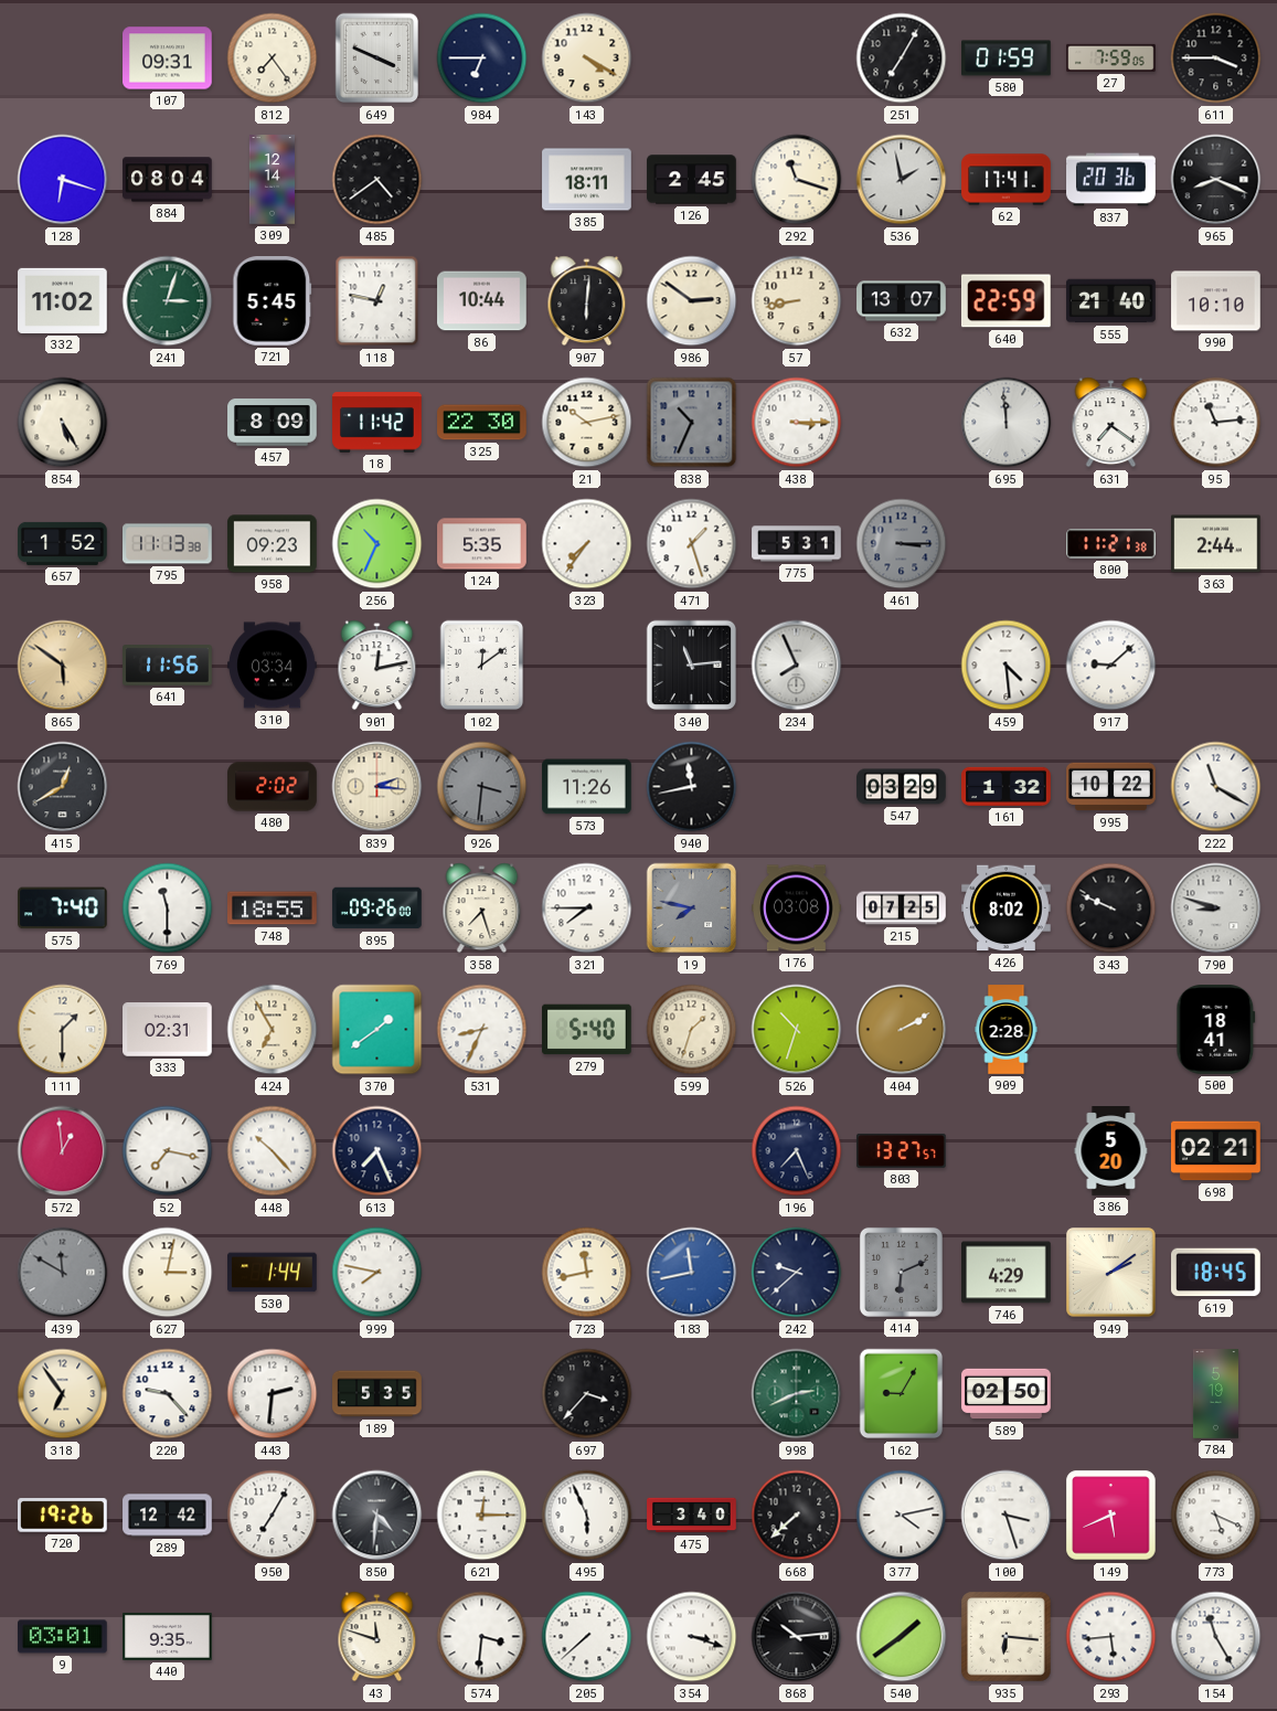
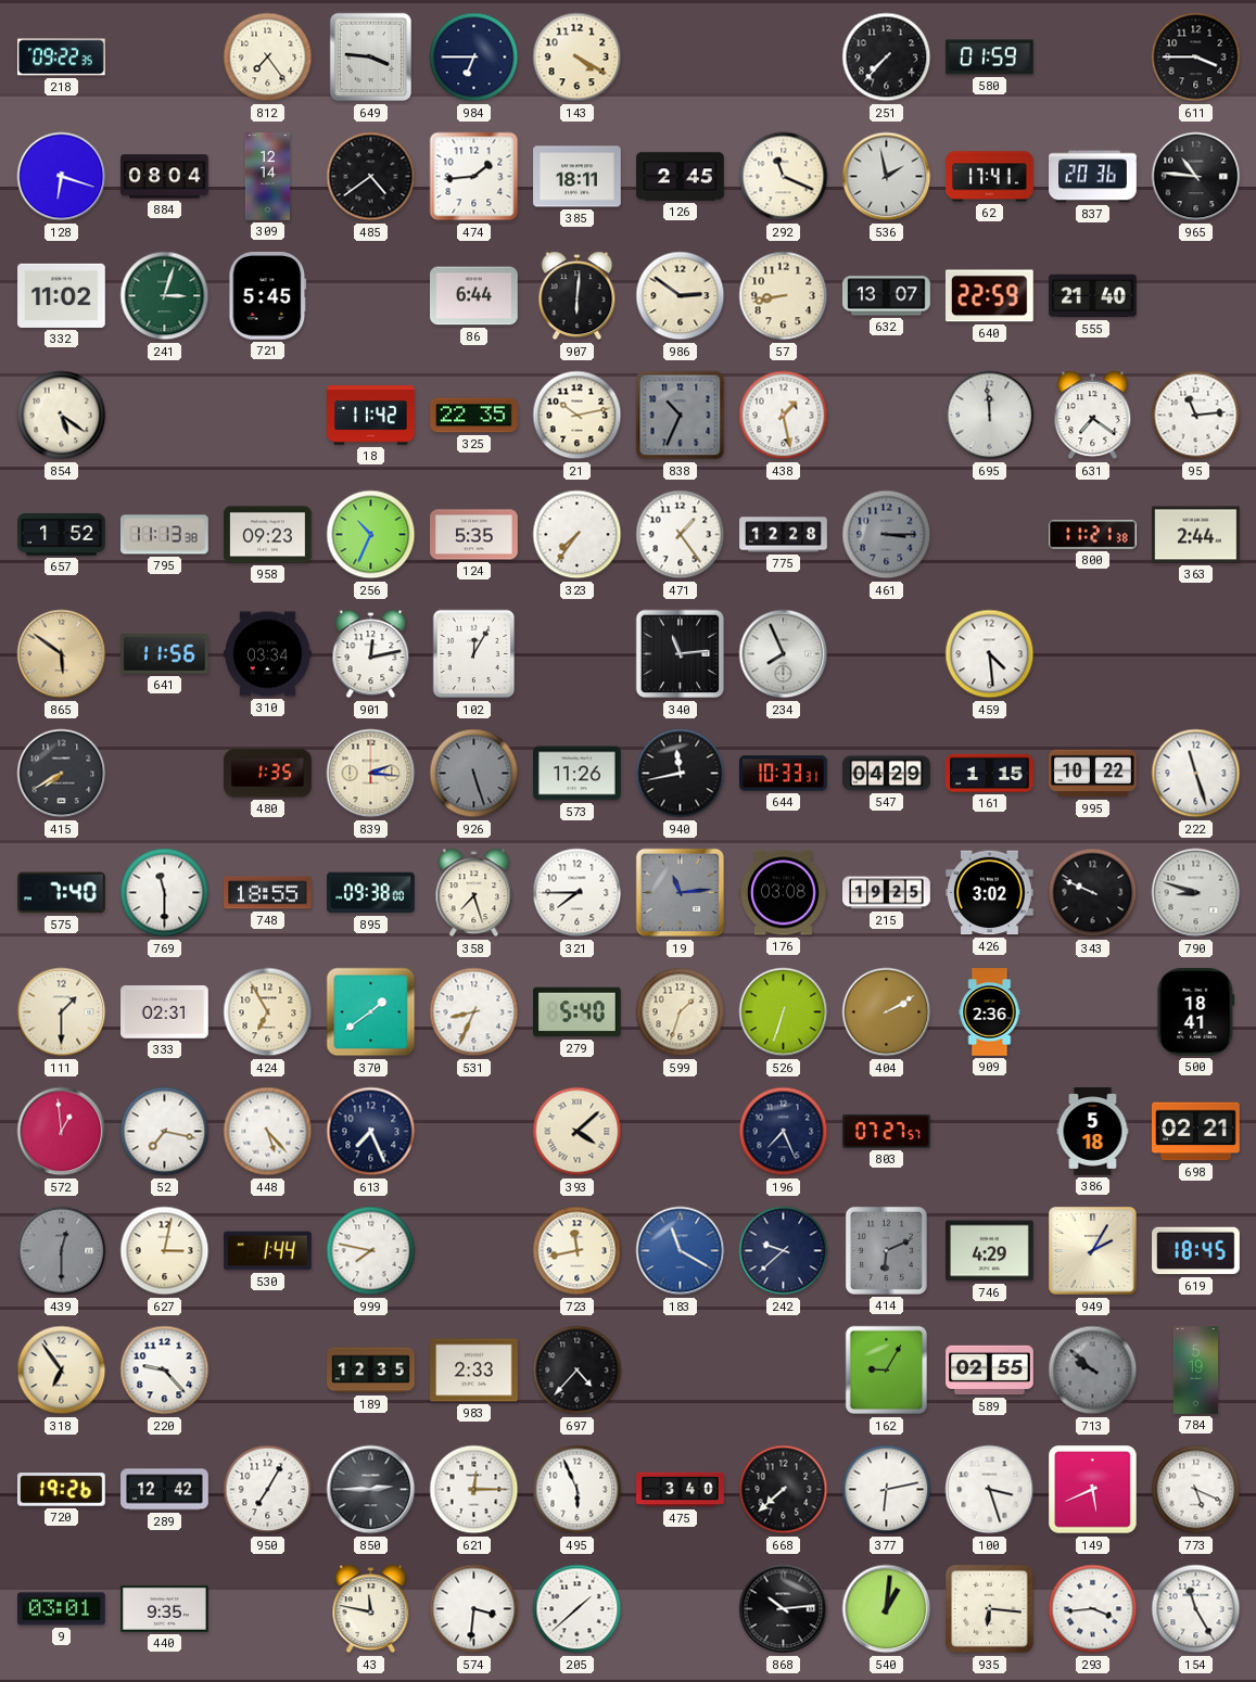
218: none -> 09:22
107: 09:31 -> none
649: 3:49 -> 3:46
251: 7:05 -> 7:37
27: 7:59 -> none
474: none -> 1:44
292: 11:18 -> 11:19
965: 8:19 -> 10:46
118: 12:47 -> none
86: 10:44 -> 6:44
990: 10:10 -> none
854: 5:25 -> 5:21
457: 8:09 -> none
325: 22:30 -> 22:35
438: 3:15 -> 1:28
471: 1:27 -> 1:24
775: 5:31 -> 12:28
102: 12:09 -> 12:05
917: 9:08 -> none
415: 12:40 -> 7:40
480: 2:02 -> 1:35
926: 3:31 -> 5:27
644: none -> 10:33
547: 03:29 -> 04:29
161: 1:32 -> 1:15
222: 11:20 -> 11:27
895: 09:26 -> 09:38
19: 7:47 -> 11:14
215: 07:25 -> 19:25
426: 8:02 -> 3:02
526: 10:33 -> 6:33
909: 2:28 -> 2:36
448: 10:23 -> 5:23
393: none -> 4:08
803: 13:27 -> 07:27
386: 5:20 -> 5:18
439: 11:50 -> 12:30
183: 11:43 -> 11:20
949: 2:09 -> 2:05
443: 2:31 -> none
189: 5:35 -> 12:35
983: none -> 2:33
697: 3:37 -> 4:37
998: 2:41 -> none
589: 02:50 -> 02:55
713: none -> 9:52
850: 4:31 -> 2:45
377: 4:13 -> 6:13
43: 11:48 -> 11:47
205: 7:38 -> 1:38
354: 3:18 -> none
540: 1:39 -> 1:01
293: 5:44 -> 3:44
